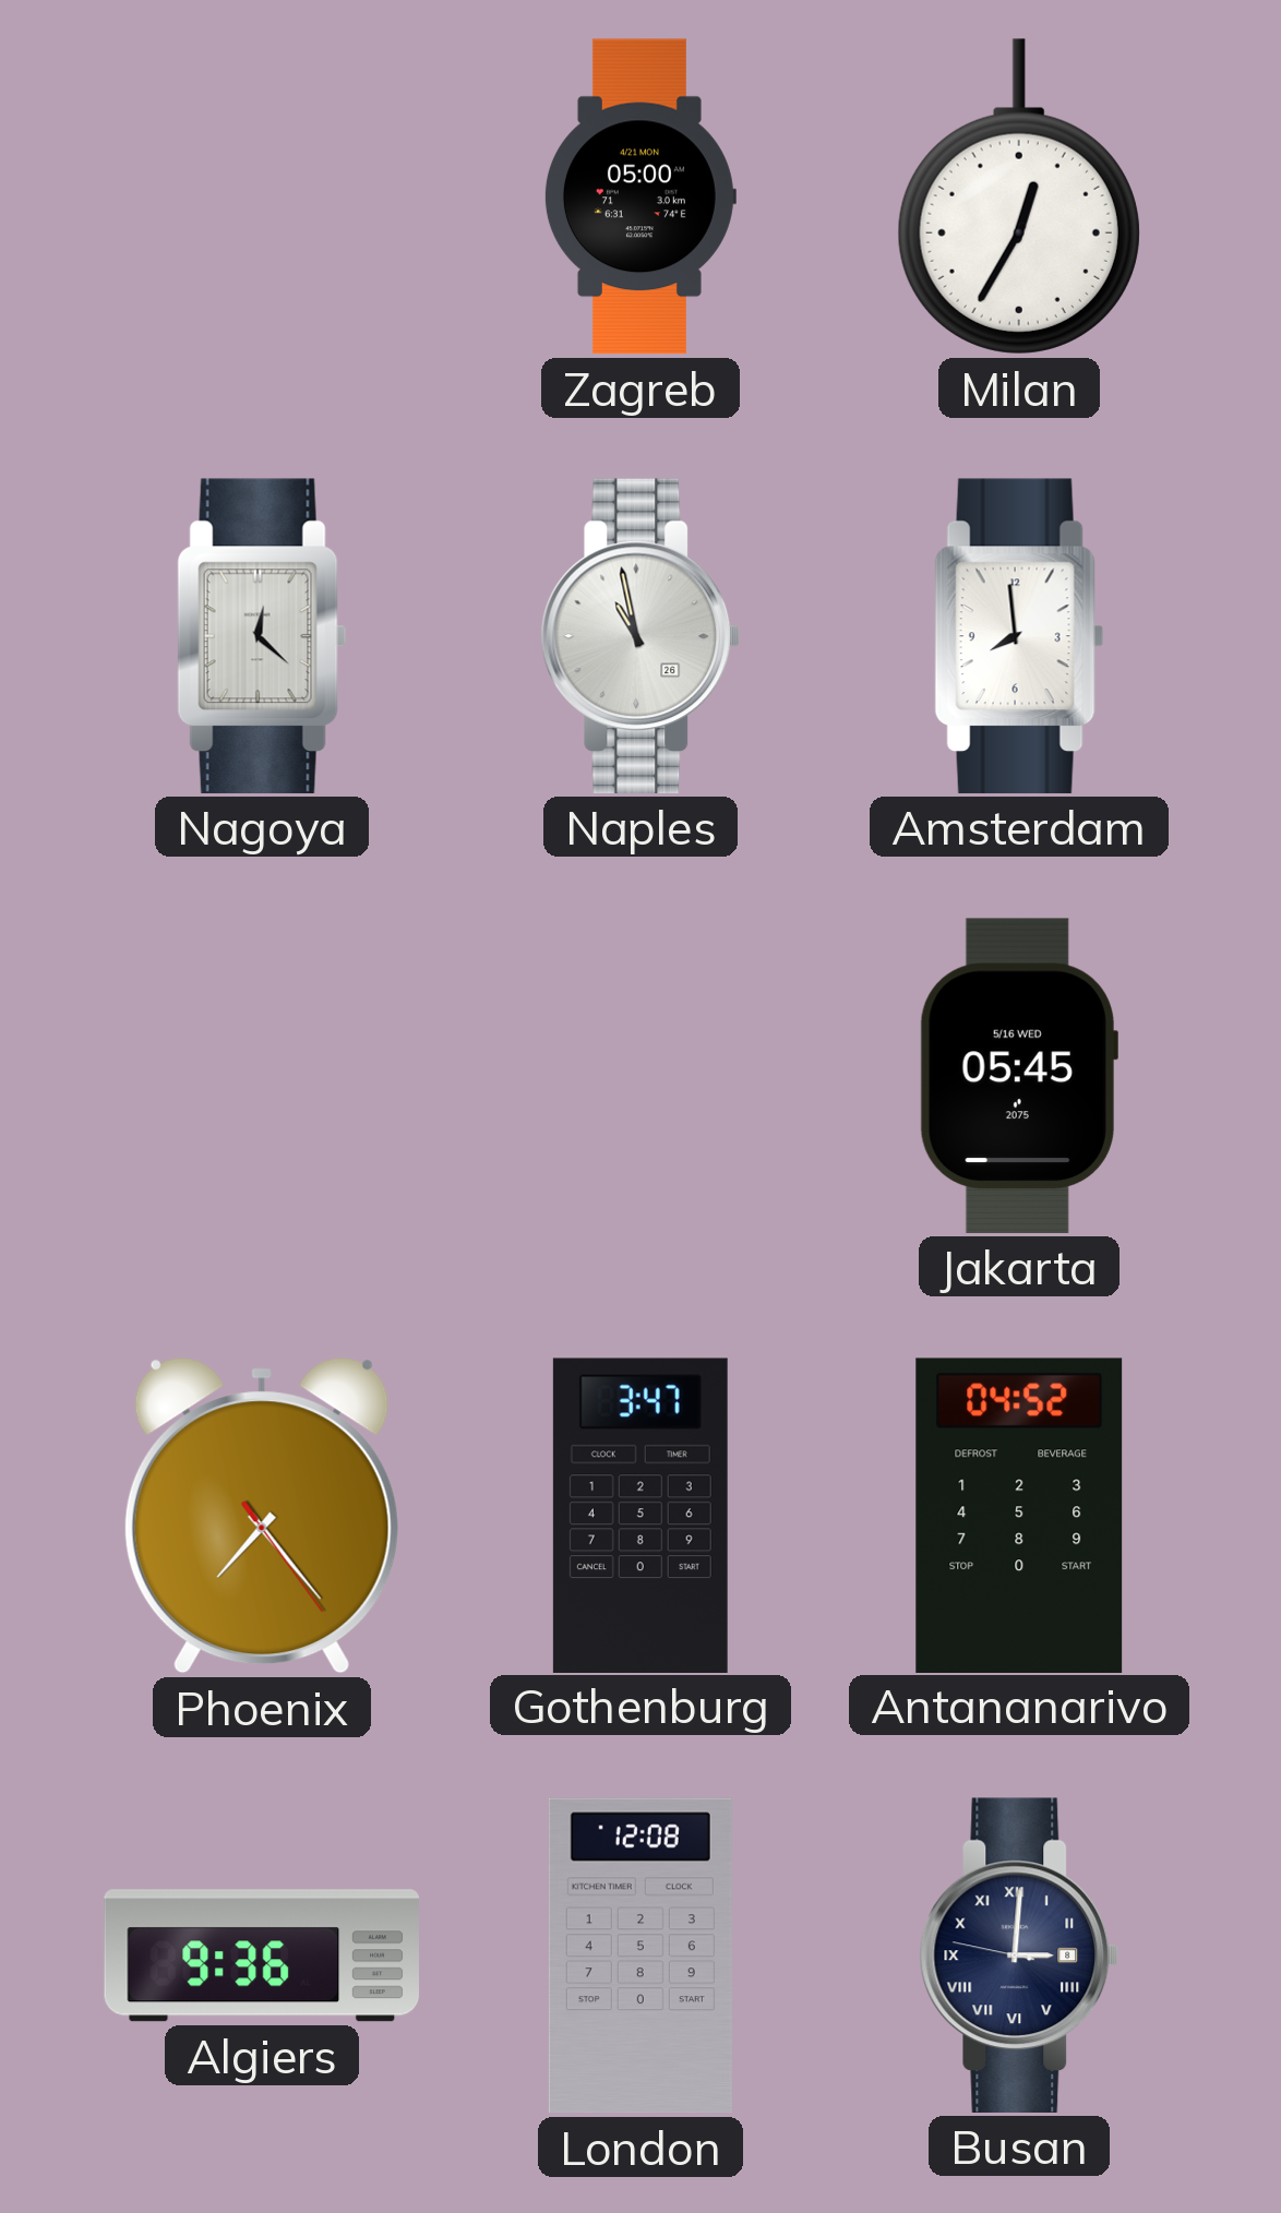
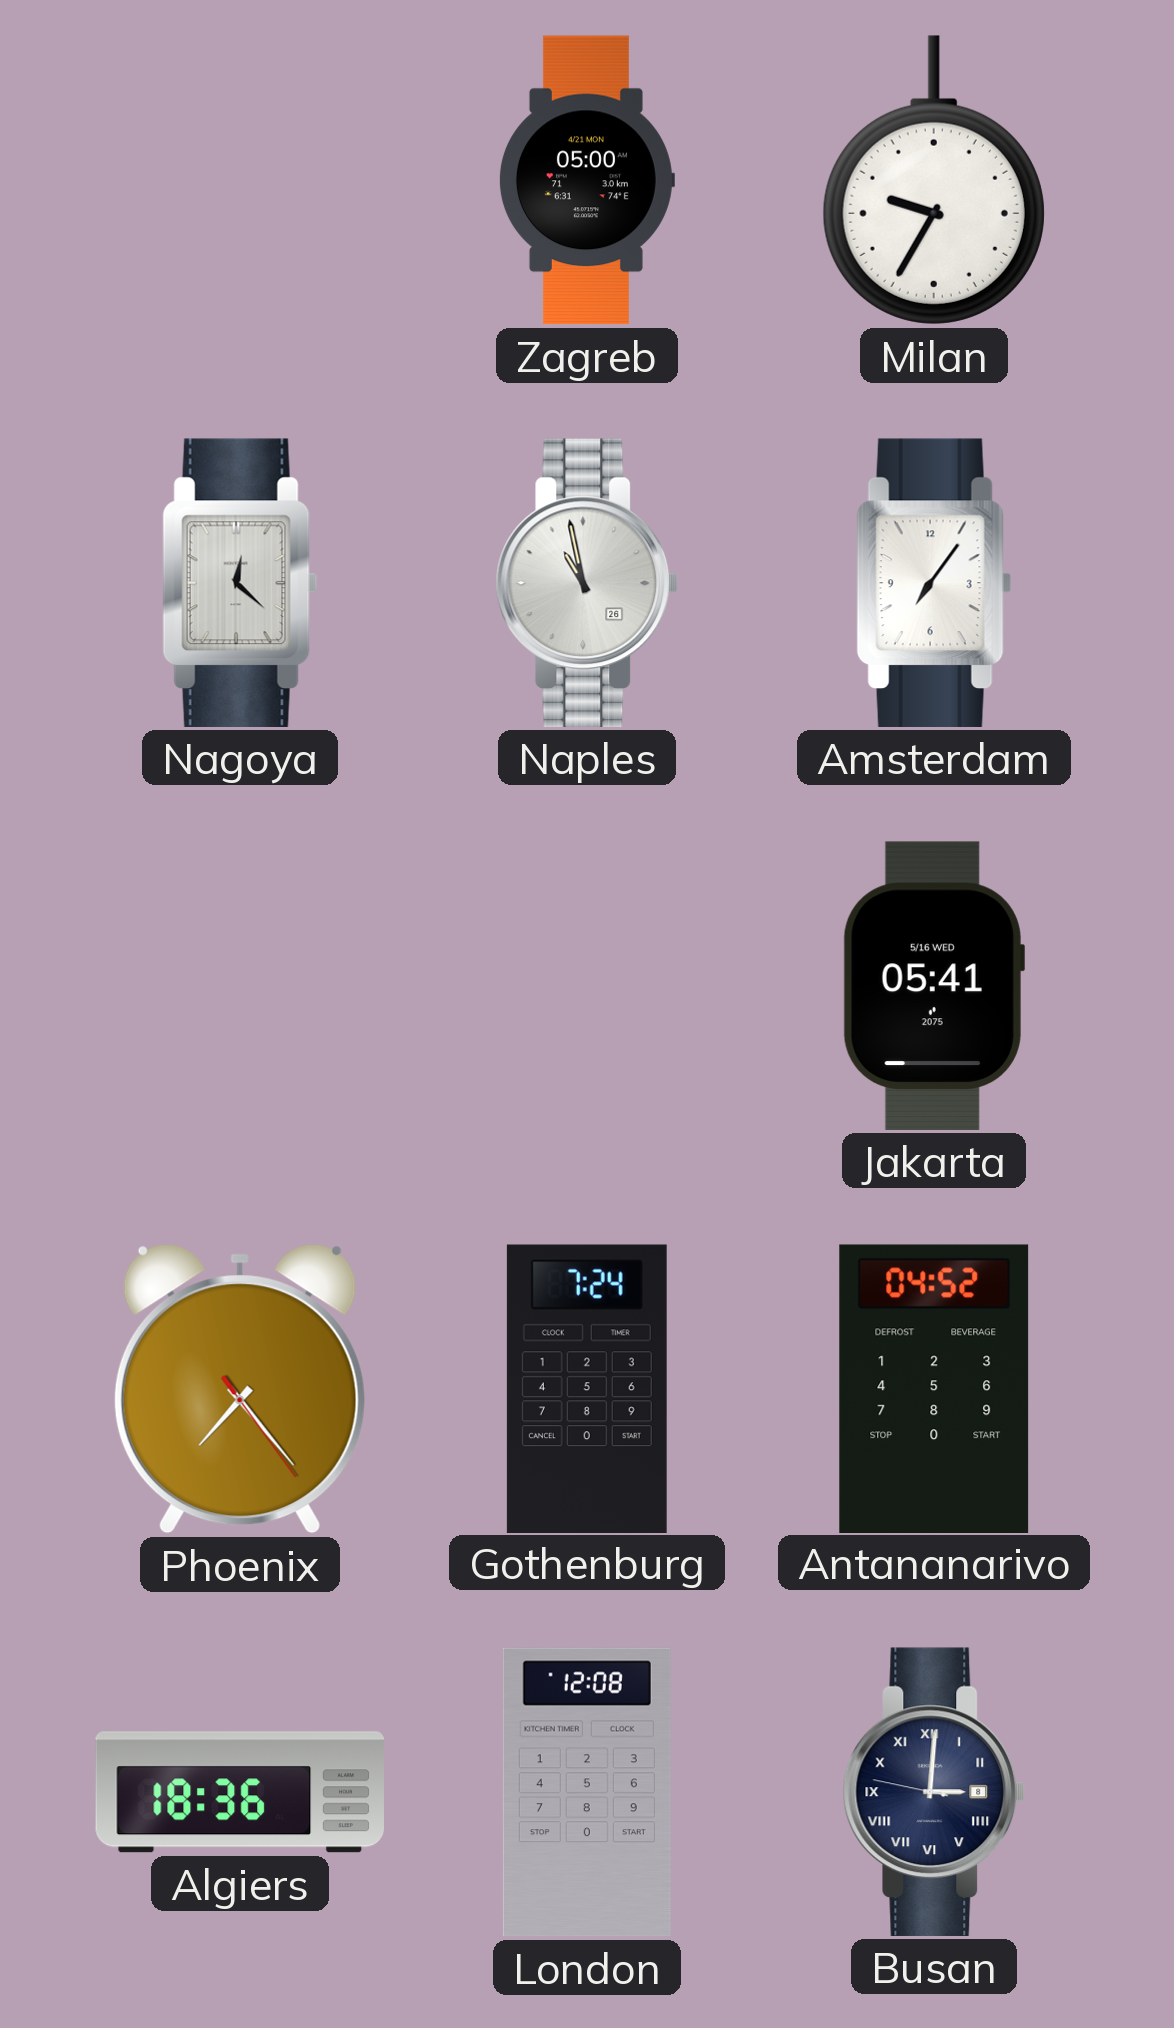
Milan: 12:35 -> 9:35
Amsterdam: 7:59 -> 7:06
Jakarta: 05:45 -> 05:41
Gothenburg: 3:47 -> 7:24
Algiers: 9:36 -> 18:36
